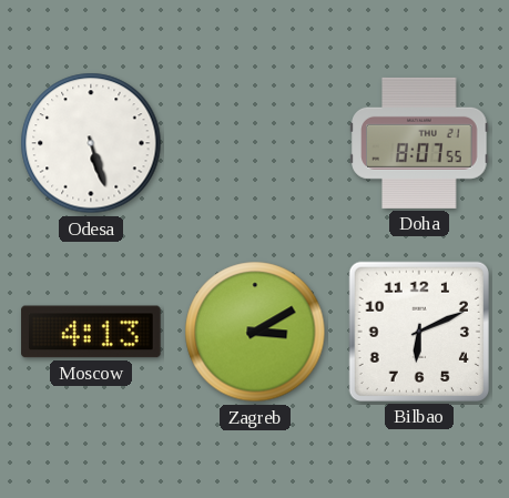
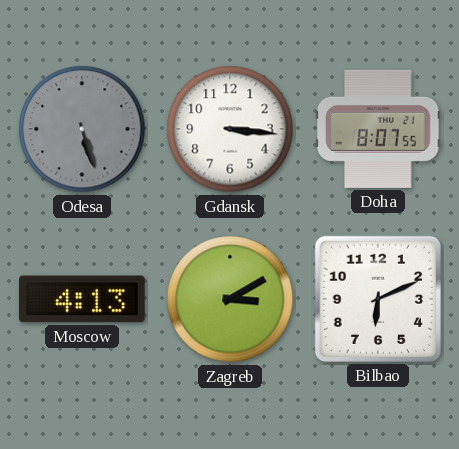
Odesa dial: white -> grey
Gdansk: none -> 3:16
